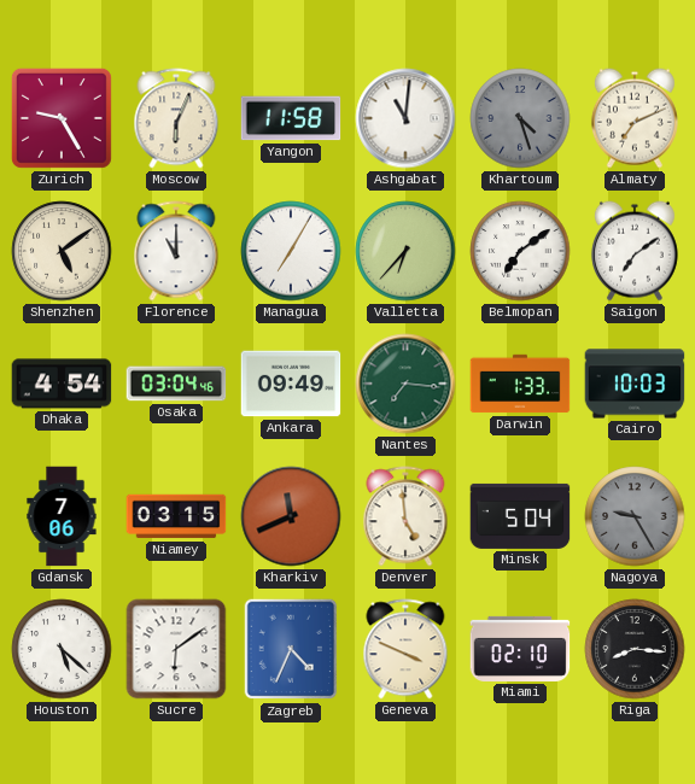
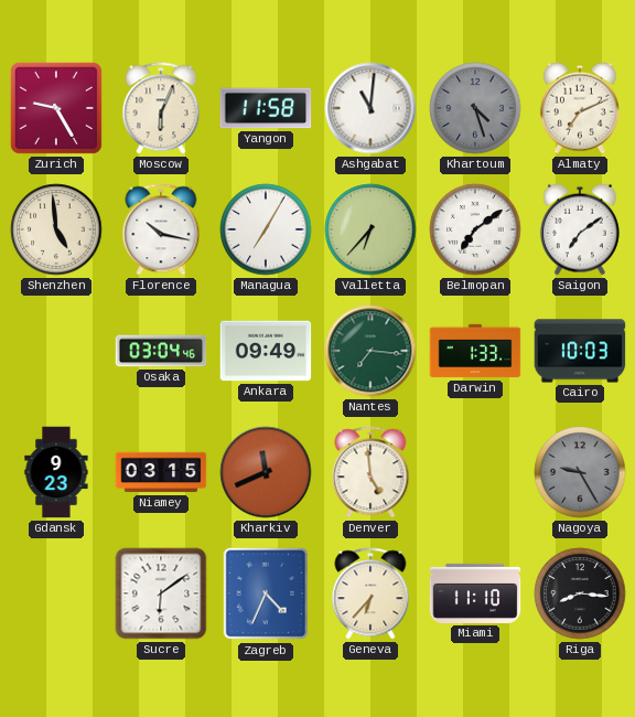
Shenzhen: 5:09 -> 4:59
Florence: 11:00 -> 10:17
Dhaka: 4:54 -> none
Gdansk: 7:06 -> 9:23
Minsk: 5:04 -> none
Houston: 5:22 -> none
Geneva: 3:49 -> 6:37
Miami: 02:10 -> 11:10
